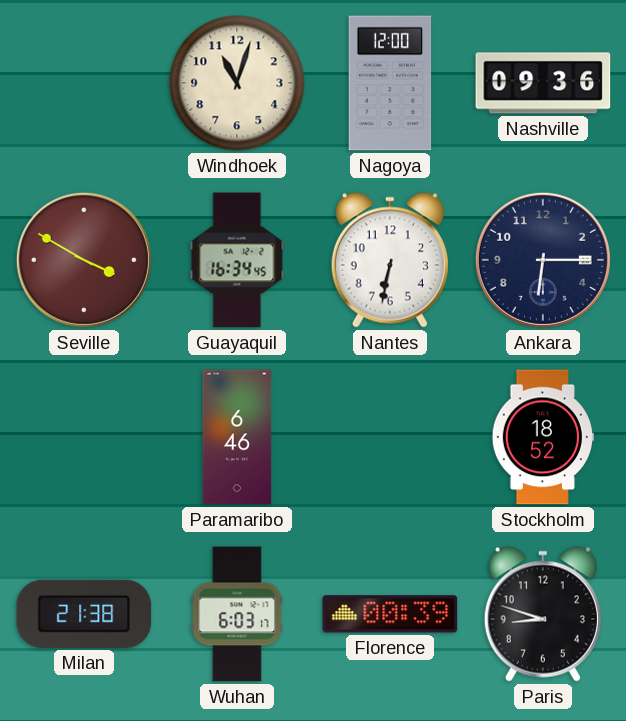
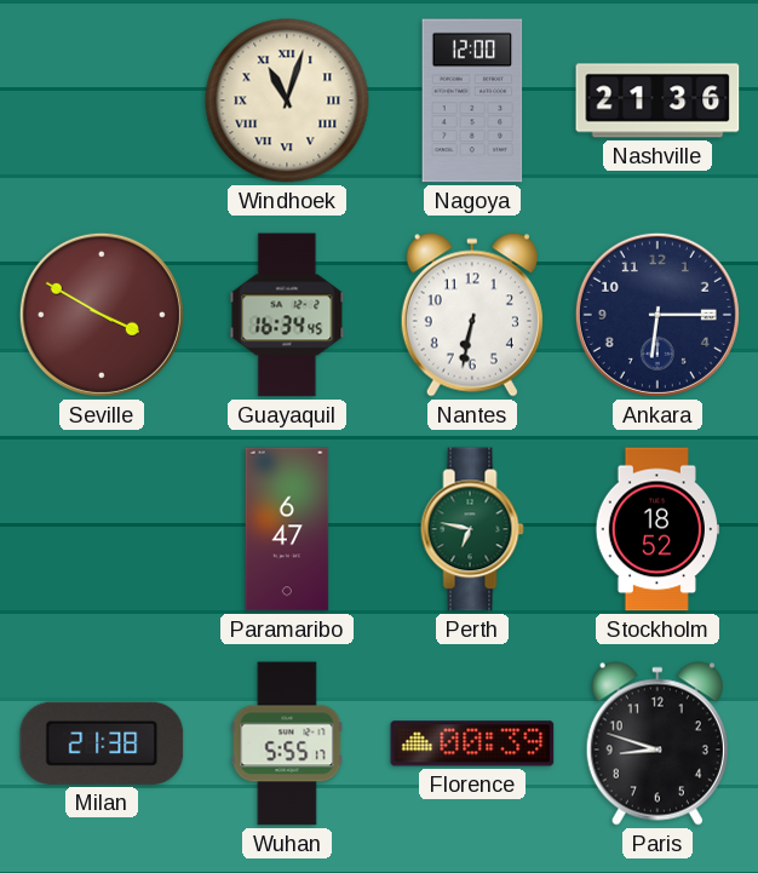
Windhoek numerals: Arabic -> Roman
Nashville: 09:36 -> 21:36
Paramaribo: 6:46 -> 6:47
Perth: none -> 6:47
Wuhan: 6:03 -> 5:55
